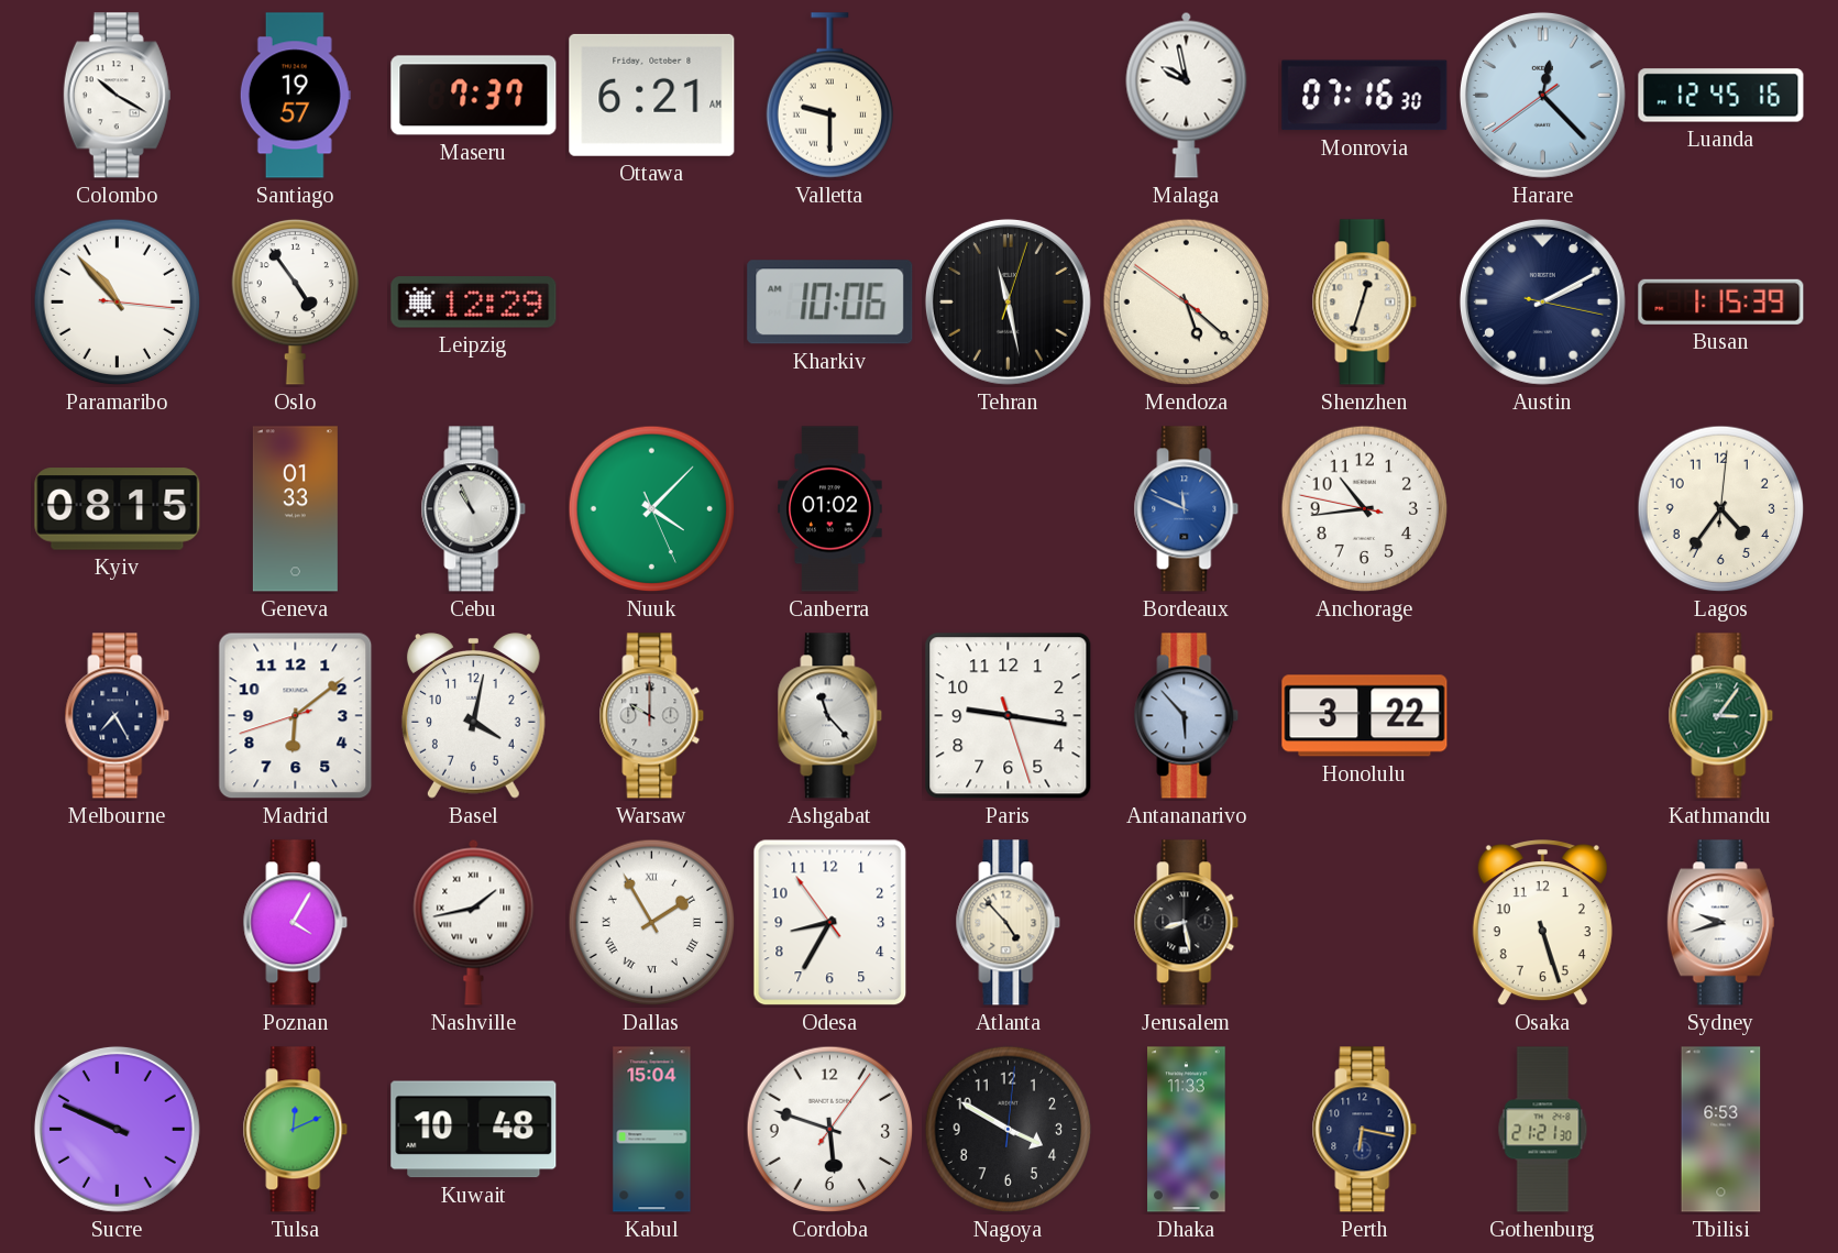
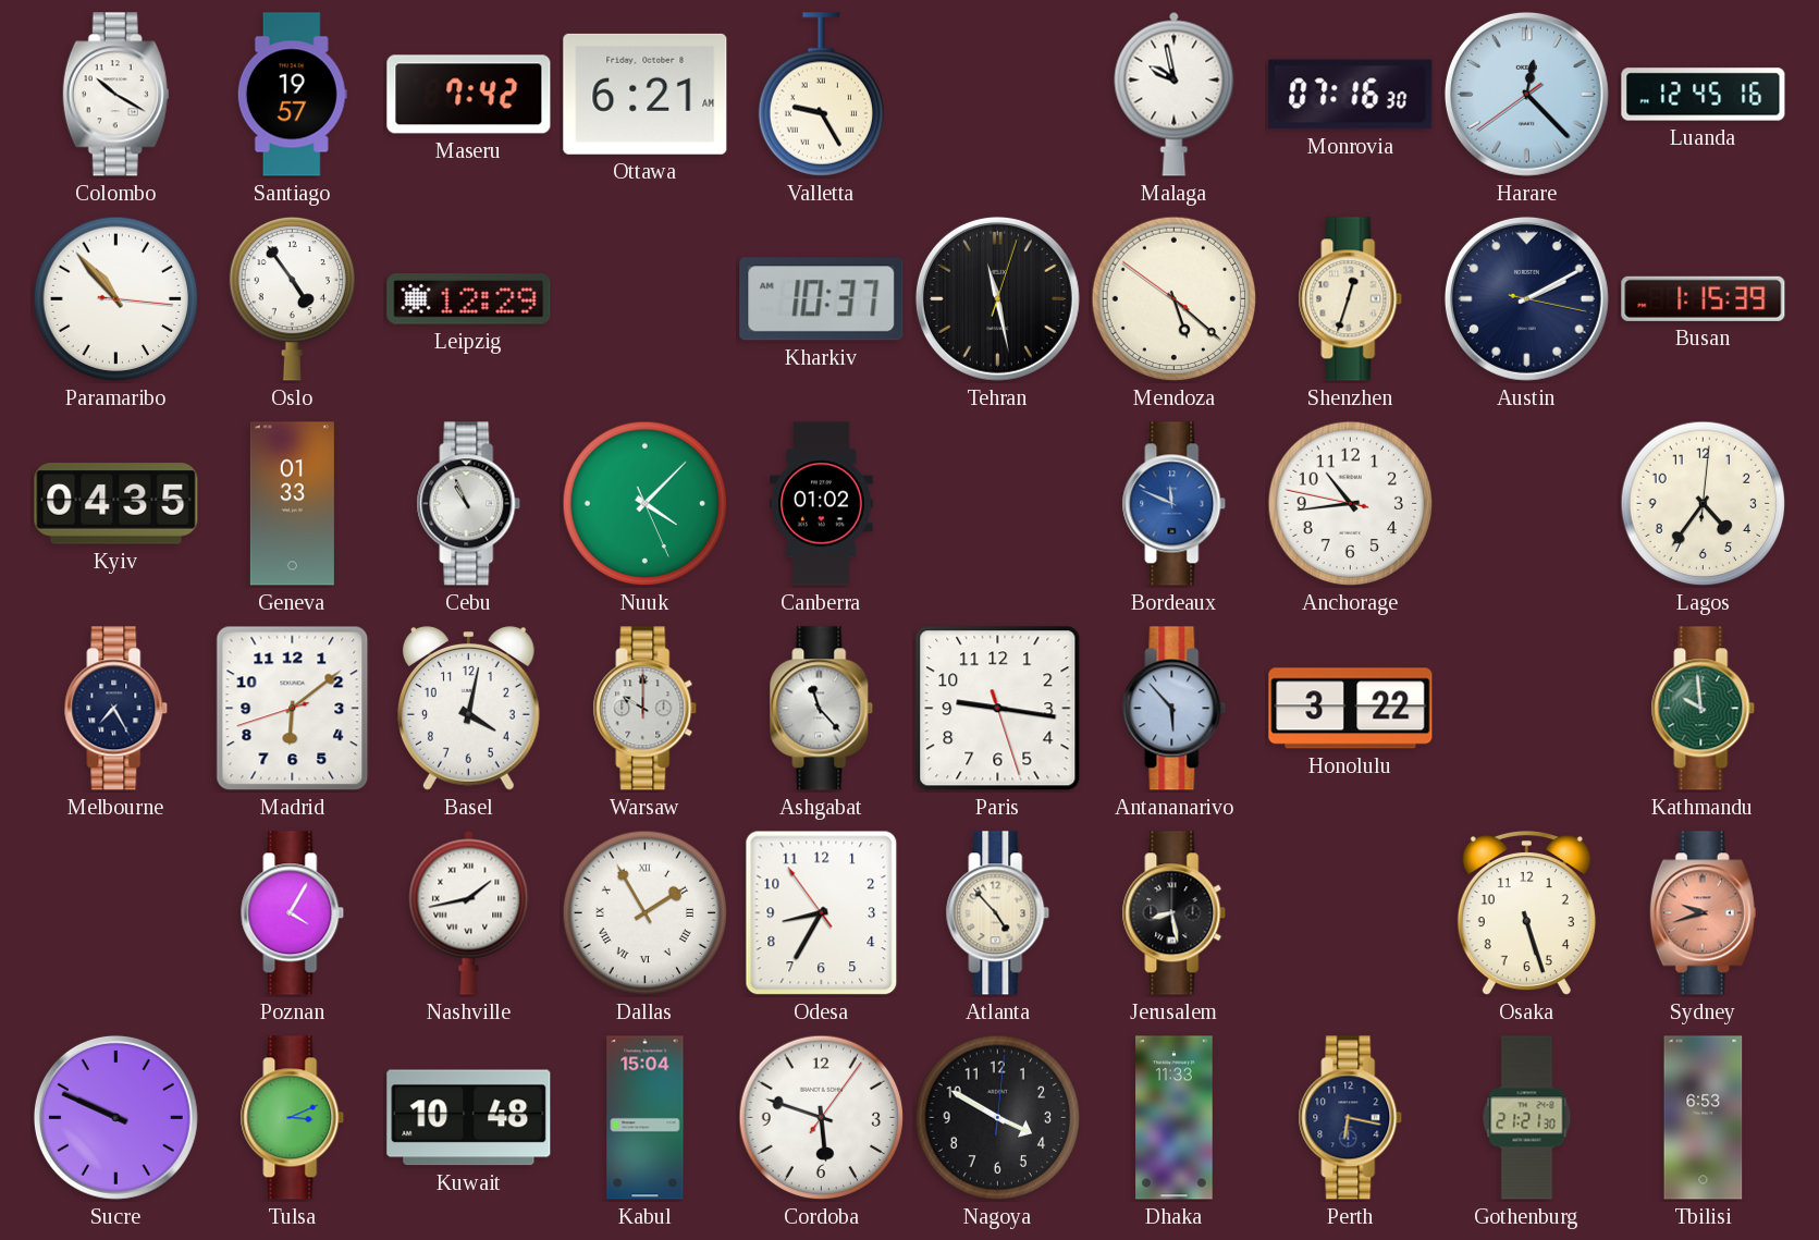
Maseru: 7:37 -> 7:42
Valletta: 9:30 -> 9:25
Kharkiv: 10:06 -> 10:37
Kyiv: 08:15 -> 04:35
Kathmandu: 3:06 -> 9:59
Sydney dial: white -> salmon
Tulsa: 12:11 -> 3:11
